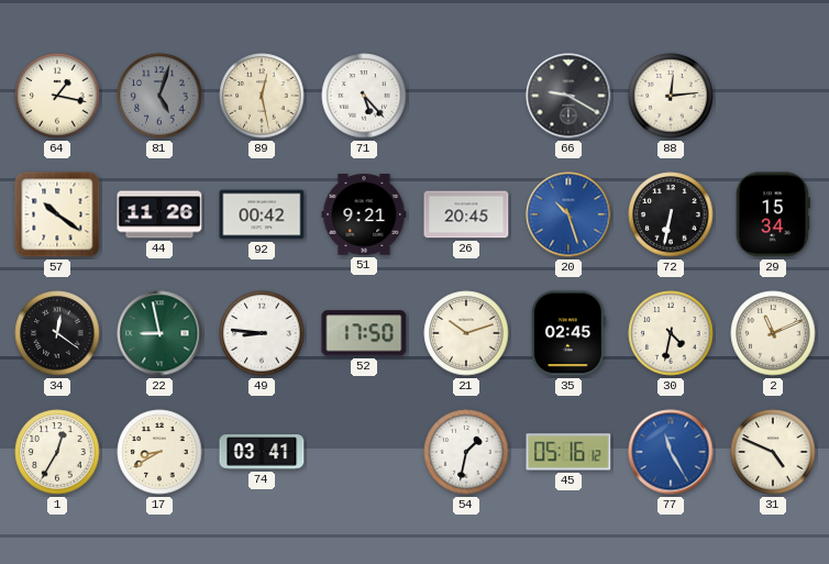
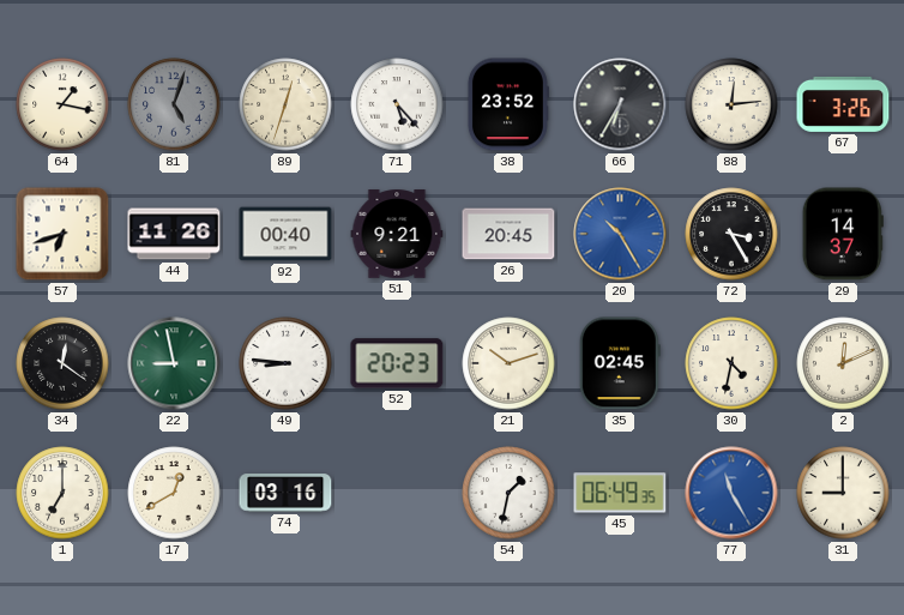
89: 12:28 -> 12:33
38: none -> 23:52
66: 9:20 -> 6:35
67: none -> 3:26
57: 10:21 -> 6:42
92: 00:42 -> 00:40
20: 10:27 -> 10:25
72: 6:32 -> 3:25
29: 15:34 -> 14:37
52: 17:50 -> 20:23
2: 11:11 -> 12:11
1: 12:35 -> 7:00
17: 8:40 -> 12:40
74: 03:41 -> 03:16
45: 05:16 -> 06:49
31: 4:49 -> 9:00
